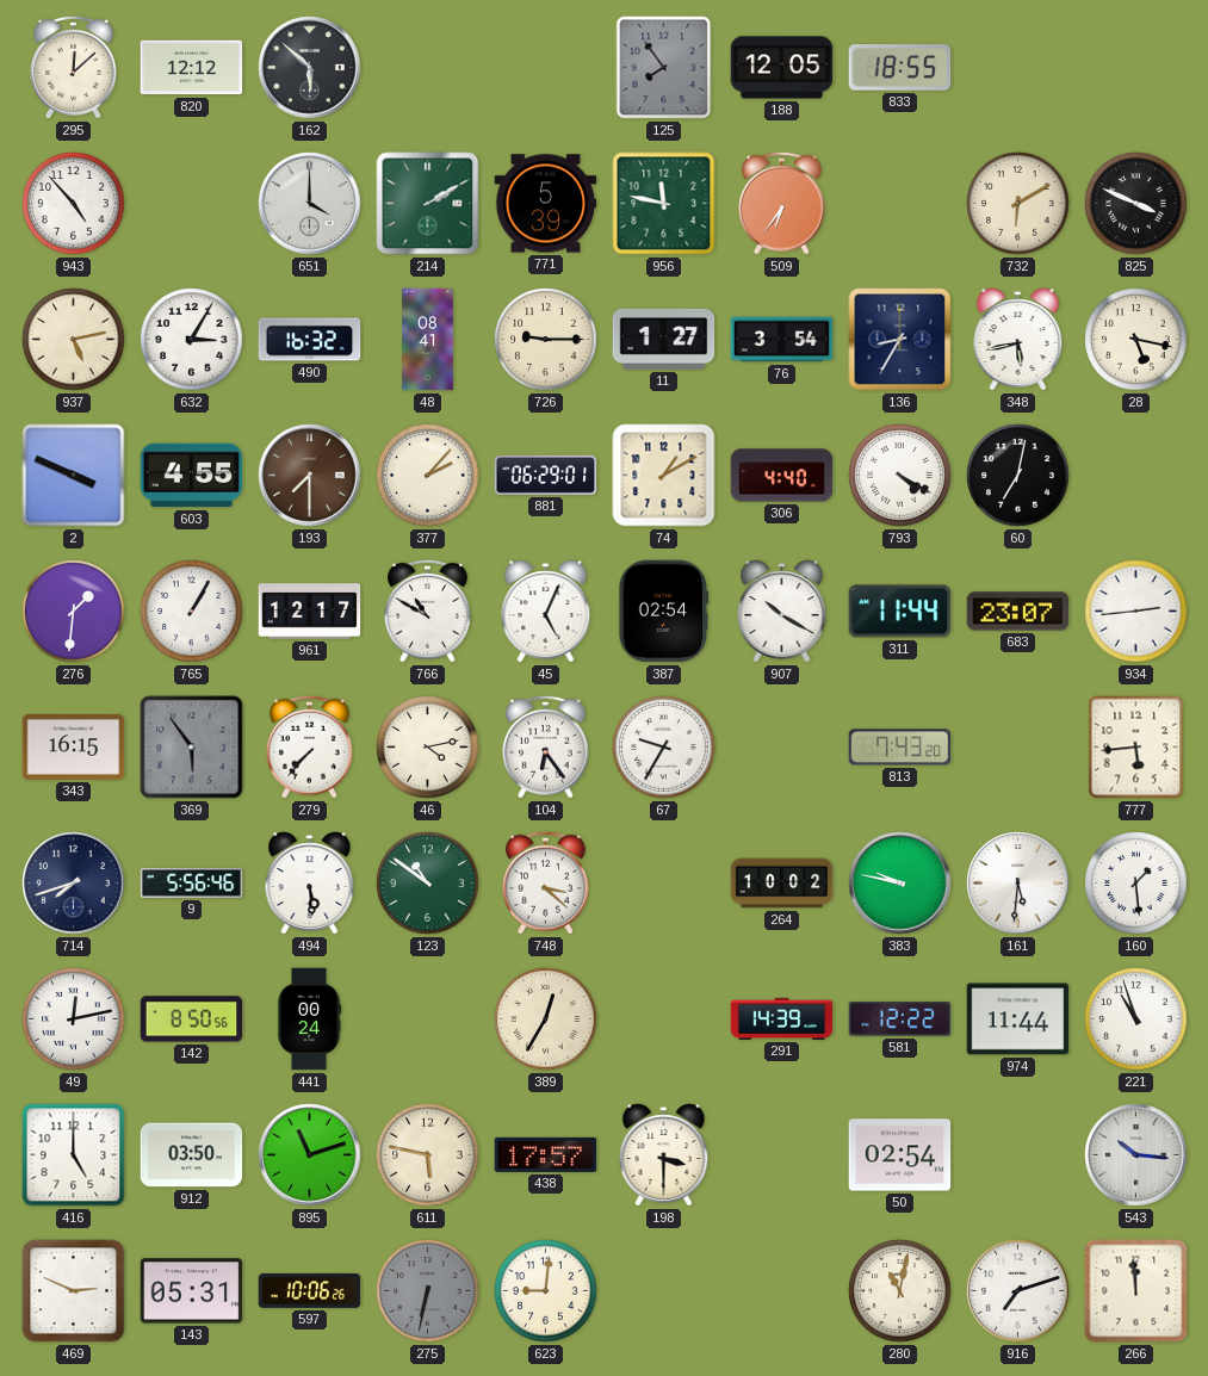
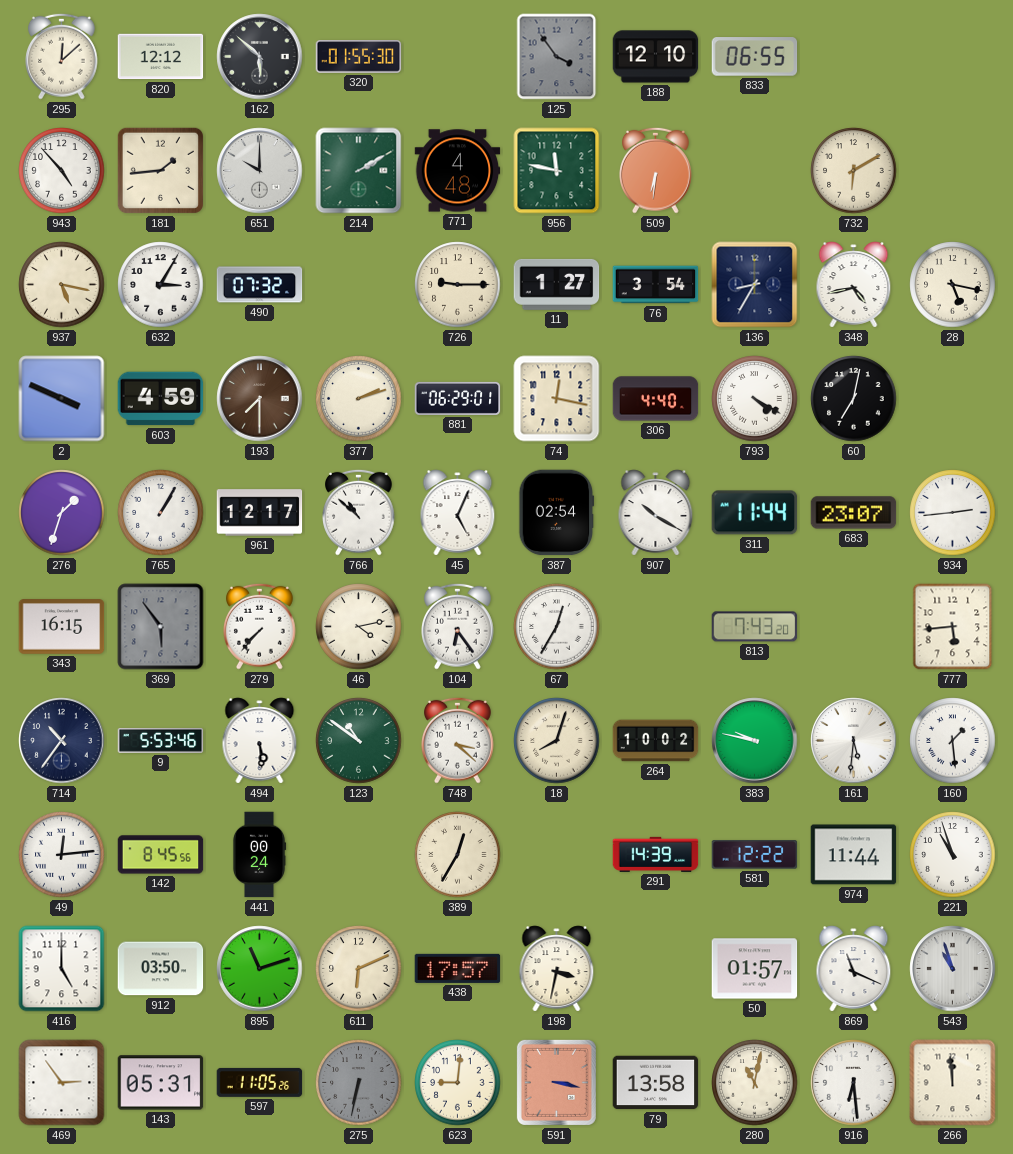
320: none -> 01:55
125: 7:54 -> 3:54
188: 12:05 -> 12:10
833: 18:55 -> 06:55
181: none -> 1:44
651: 4:00 -> 10:00
771: 5:39 -> 4:48
509: 6:36 -> 6:31
825: 3:49 -> none
937: 5:13 -> 5:17
490: 16:32 -> 07:32
48: 08:41 -> none
348: 5:43 -> 4:43
603: 4:55 -> 4:59
377: 2:07 -> 2:12
74: 1:10 -> 12:17
276: 1:31 -> 1:33
766: 10:50 -> 10:52
67: 9:35 -> 12:35
714: 7:42 -> 10:36
9: 5:56 -> 5:53
18: none -> 8:03
49: 12:13 -> 12:14
142: 8:50 -> 8:45
611: 5:47 -> 6:11
198: 3:30 -> 3:32
50: 02:54 -> 01:57
869: none -> 11:19
543: 10:16 -> 10:57
469: 2:49 -> 2:54
597: 10:06 -> 11:05
591: none -> 3:17
79: none -> 13:58
916: 7:12 -> 6:29
